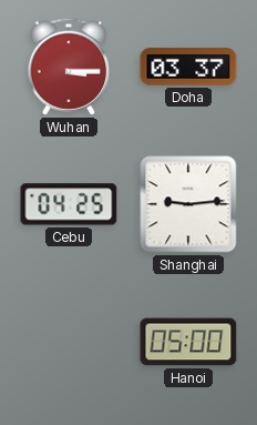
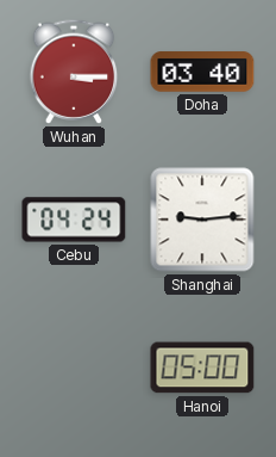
Doha: 03:37 -> 03:40
Cebu: 04:25 -> 04:24
